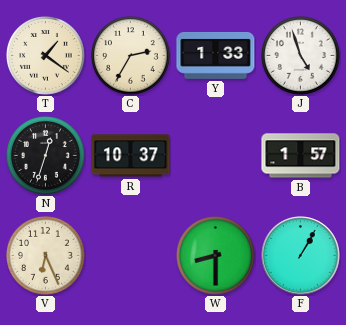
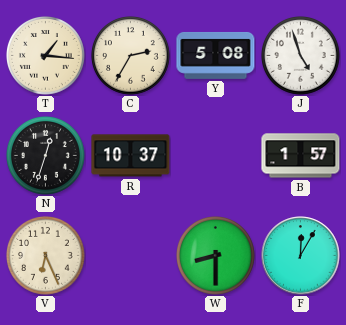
T: 1:21 -> 1:16
Y: 1:33 -> 5:08
F: 1:05 -> 12:05
